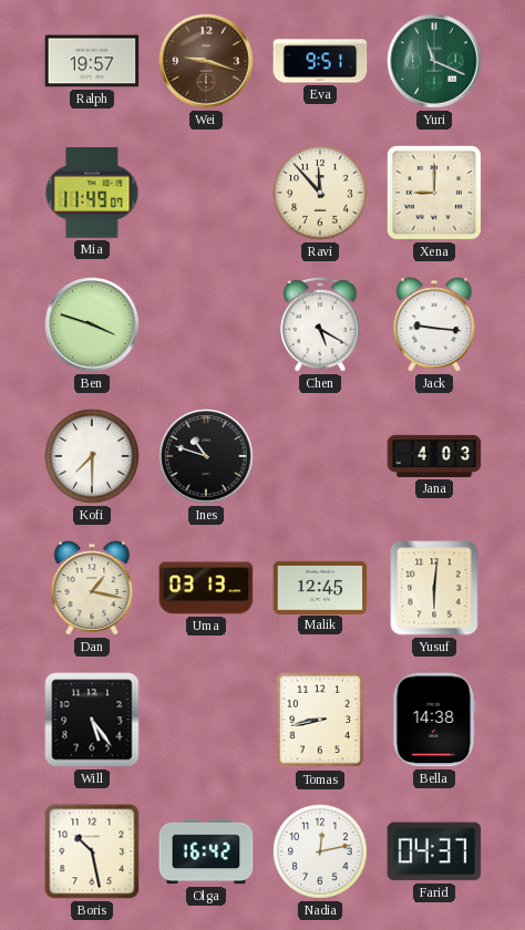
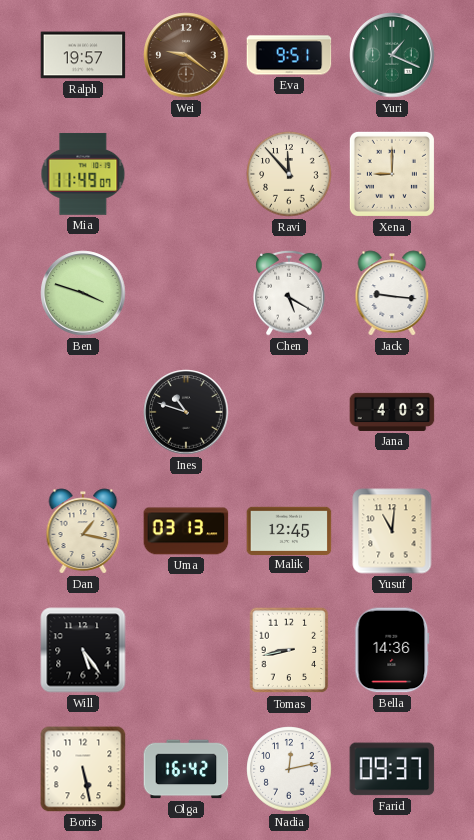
Wei: 9:18 -> 9:21
Yuri: 11:19 -> 1:19
Kofi: 7:30 -> none
Yusuf: 6:01 -> 11:01
Bella: 14:38 -> 14:36
Boris: 10:28 -> 5:28
Farid: 04:37 -> 09:37
